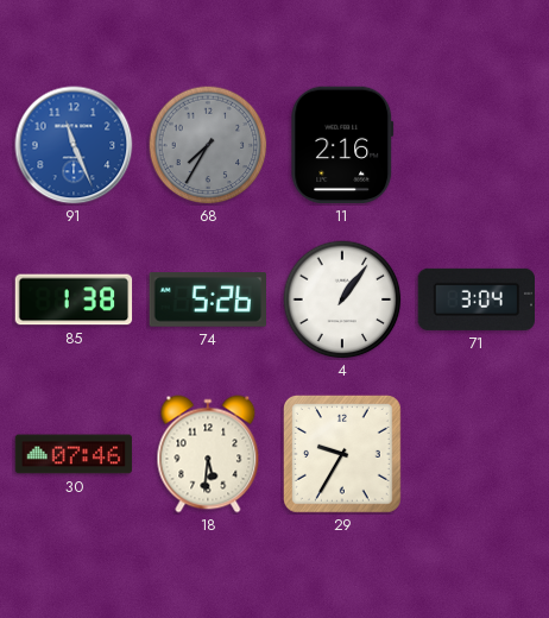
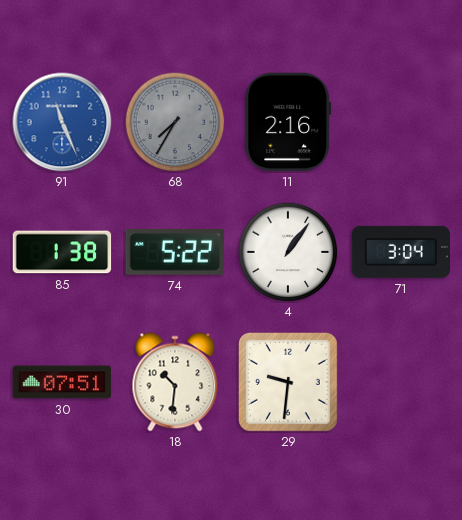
74: 5:26 -> 5:22
30: 07:46 -> 07:51
18: 5:31 -> 10:31
29: 9:35 -> 9:31
